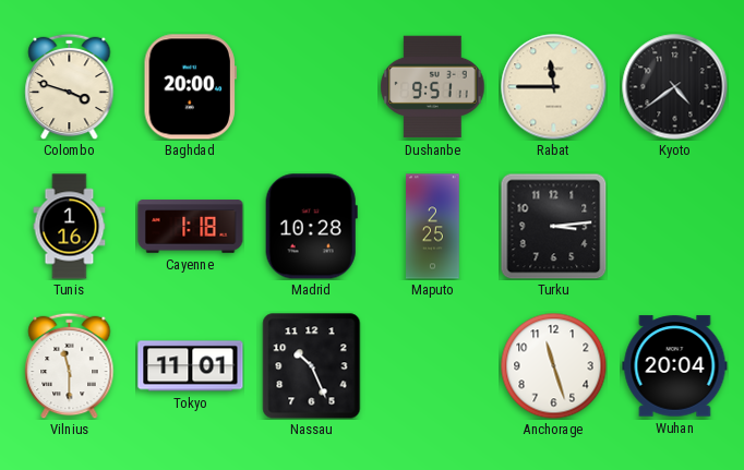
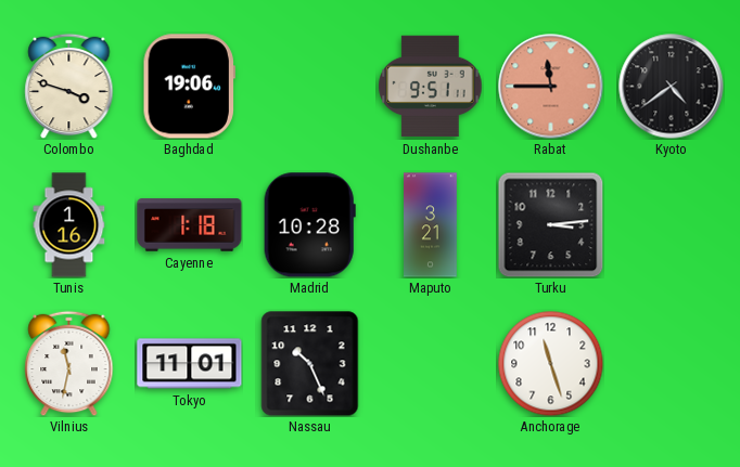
Baghdad: 20:00 -> 19:06
Rabat dial: cream -> salmon
Maputo: 2:25 -> 3:21
Vilnius: 11:30 -> 11:32
Wuhan: 20:04 -> none
